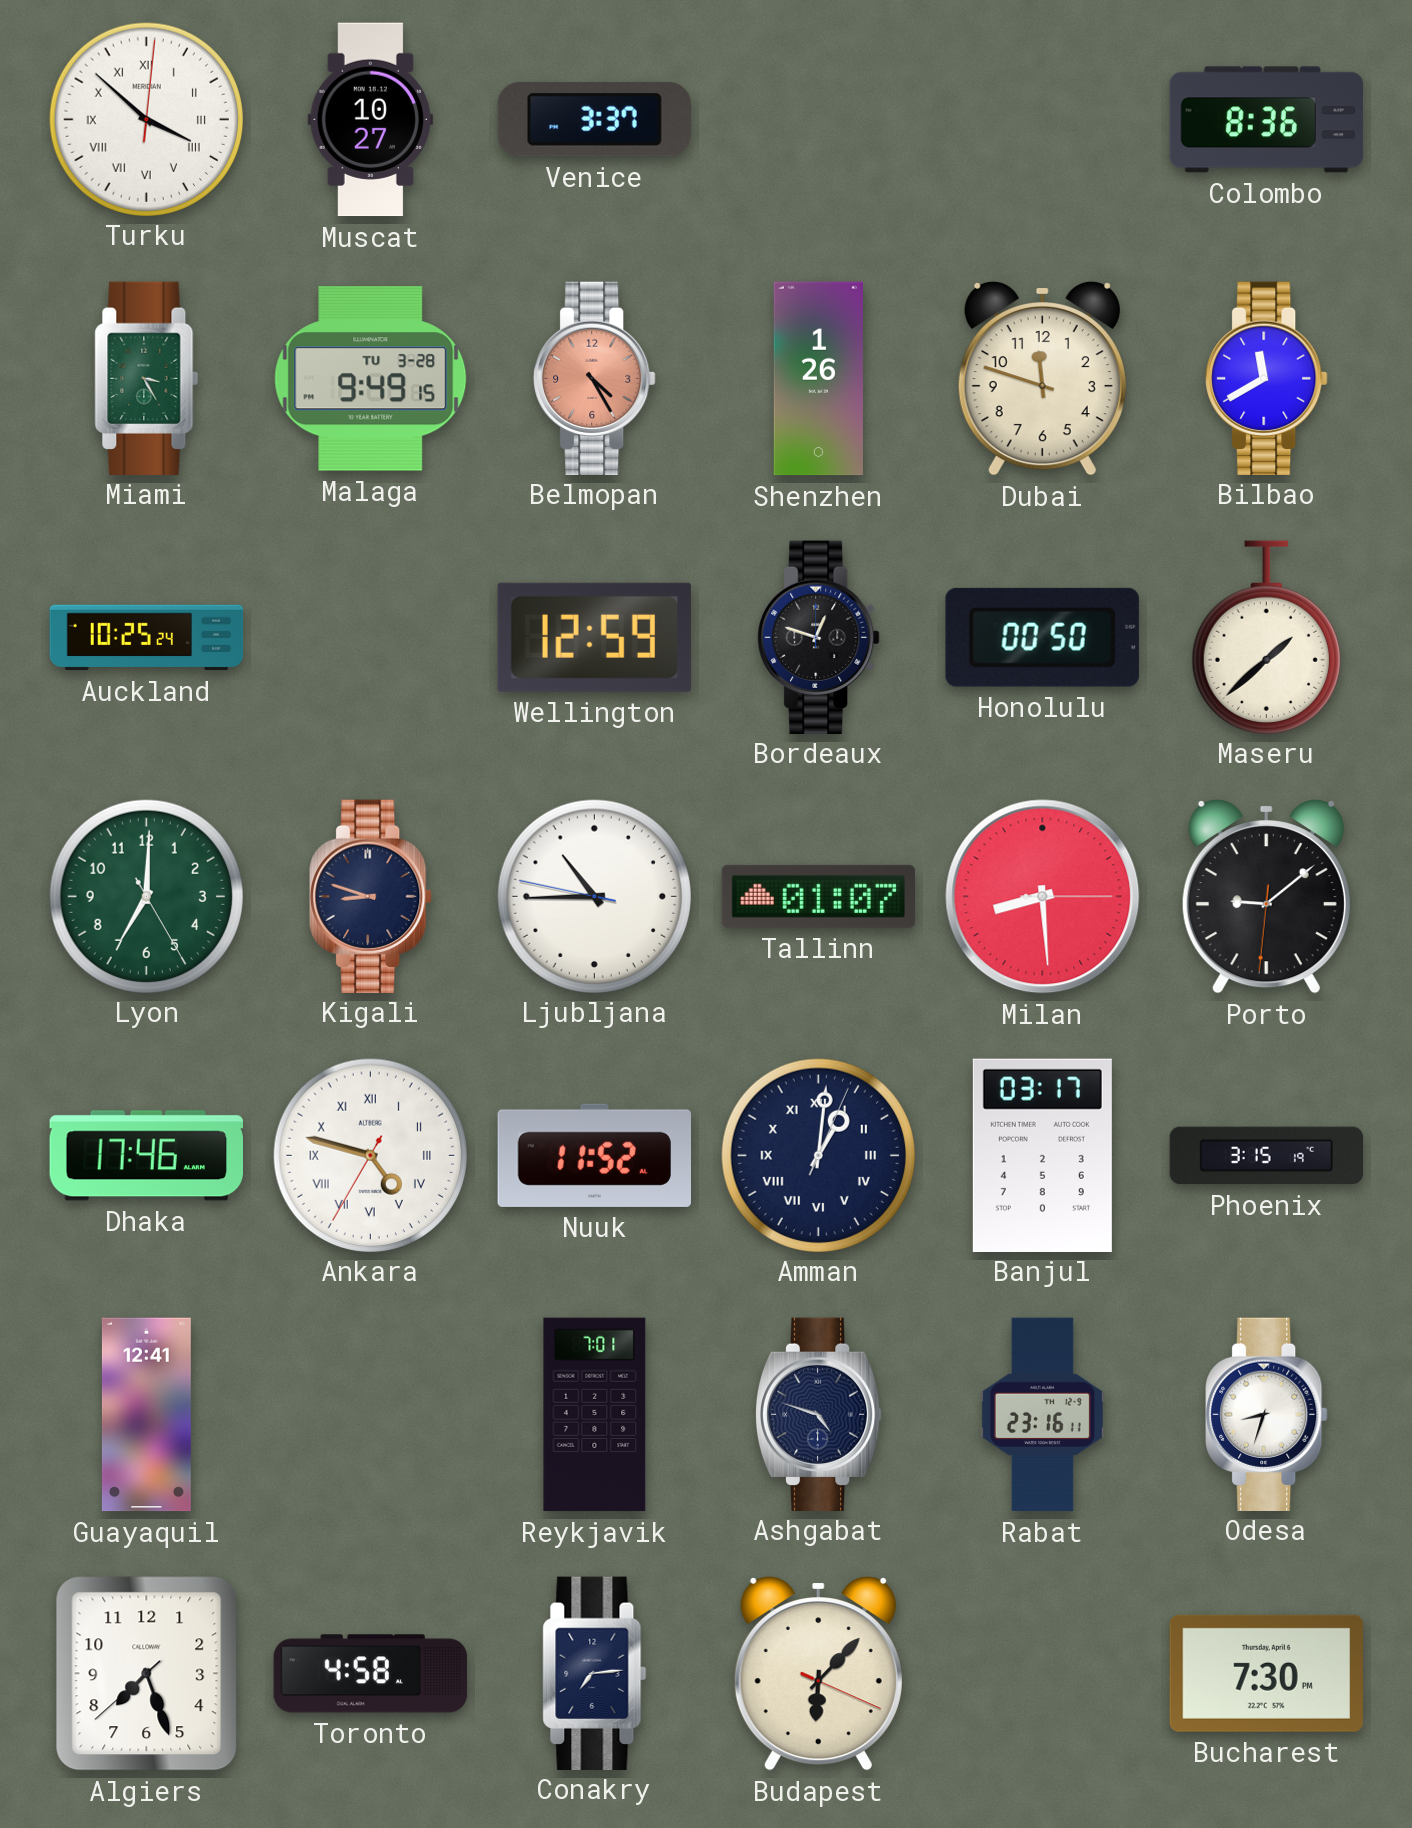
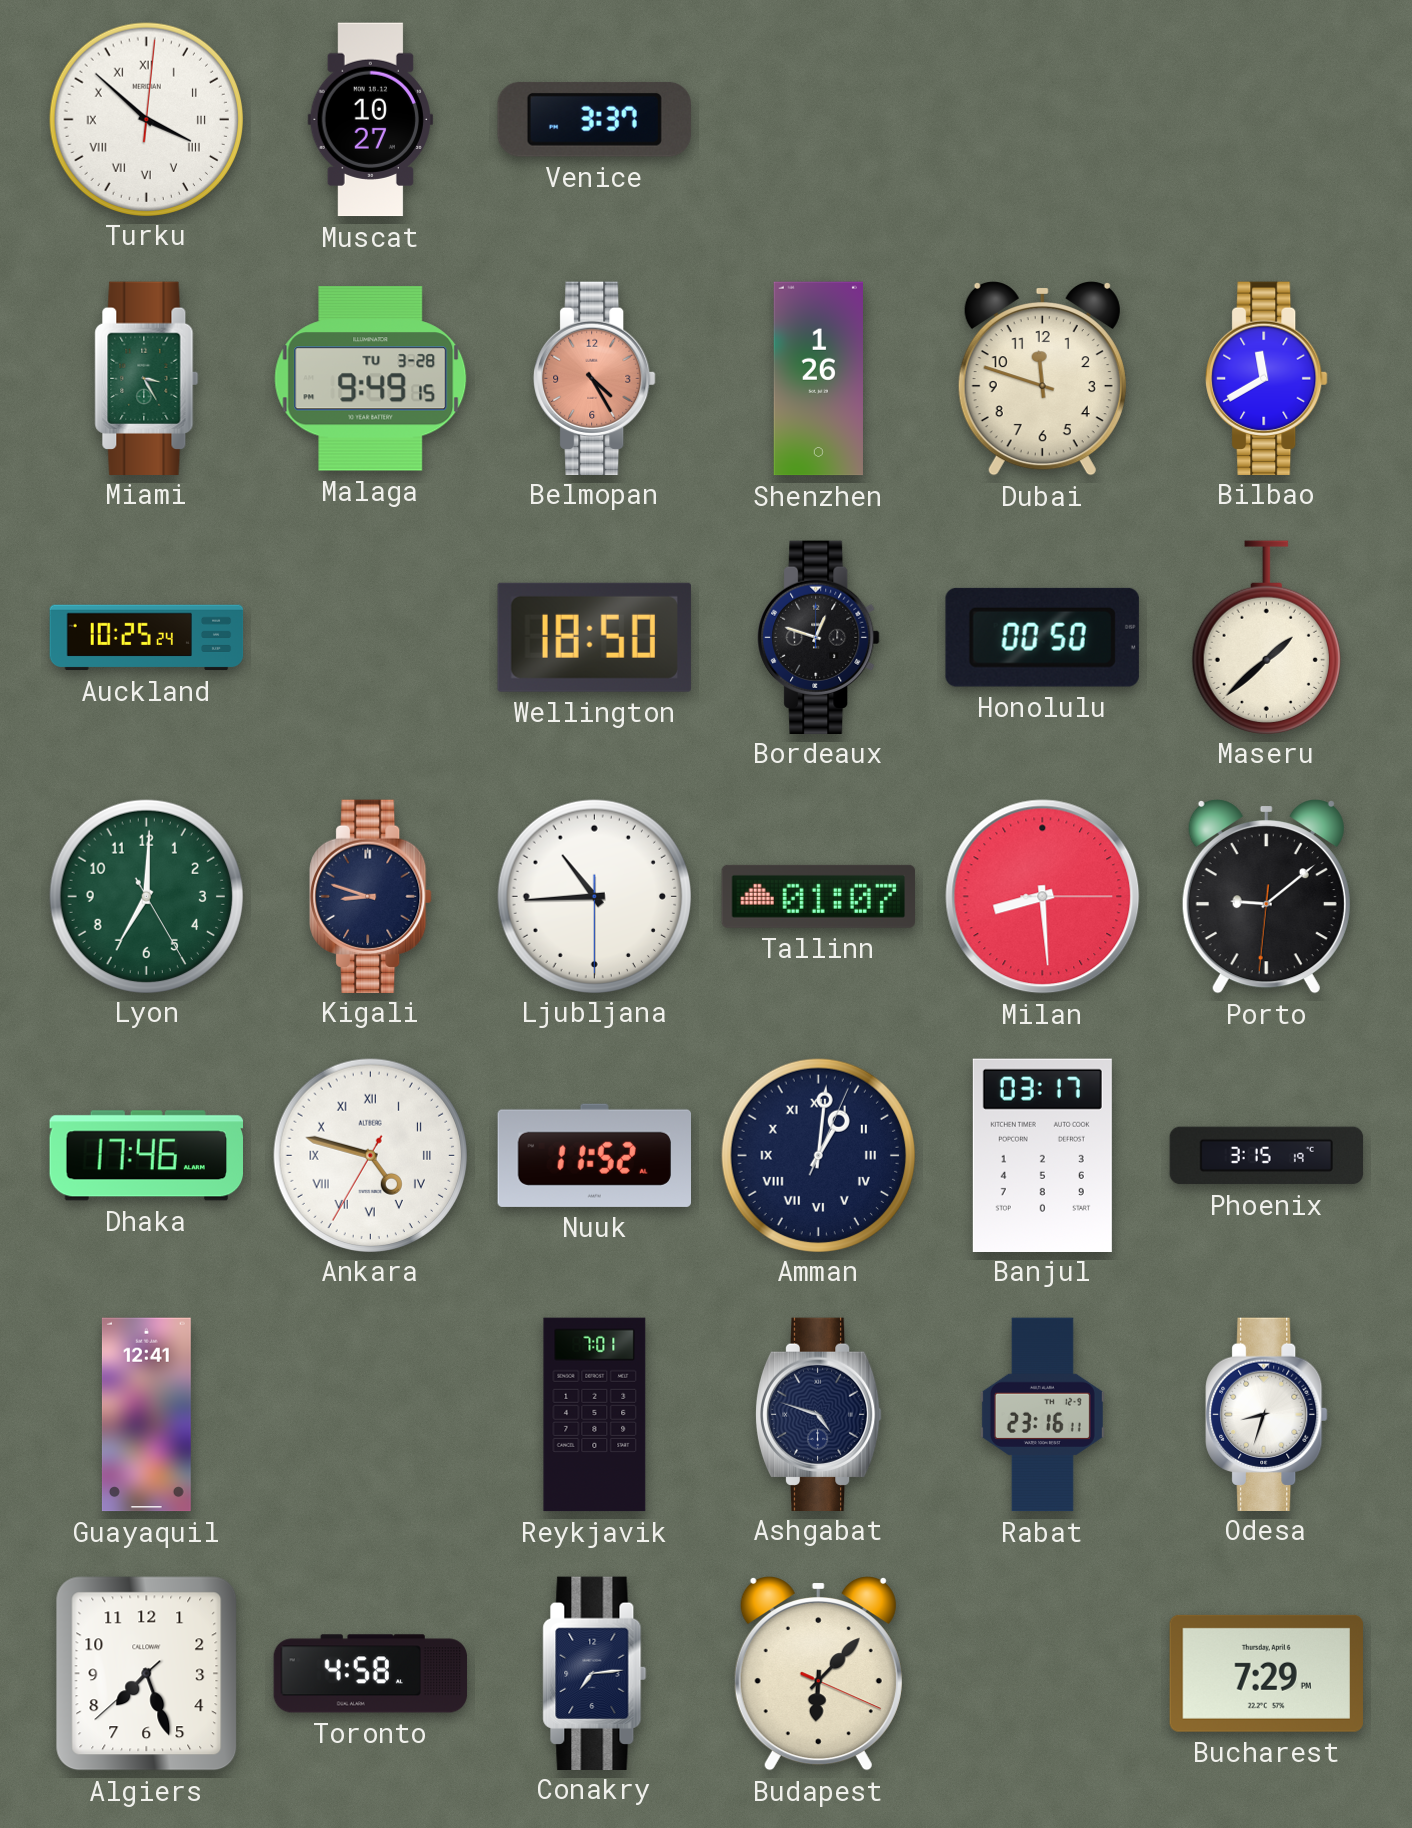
Colombo: 8:36 -> none
Wellington: 12:59 -> 18:50
Ljubljana: 10:44:47 -> 10:44:30
Bucharest: 7:30 -> 7:29
